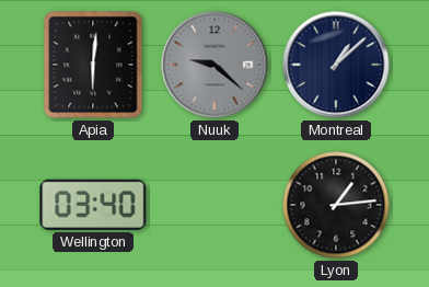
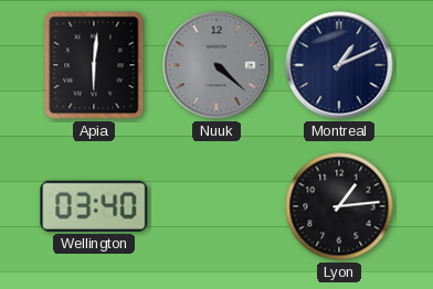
Nuuk: 9:22 -> 4:22
Montreal: 1:08 -> 1:11
